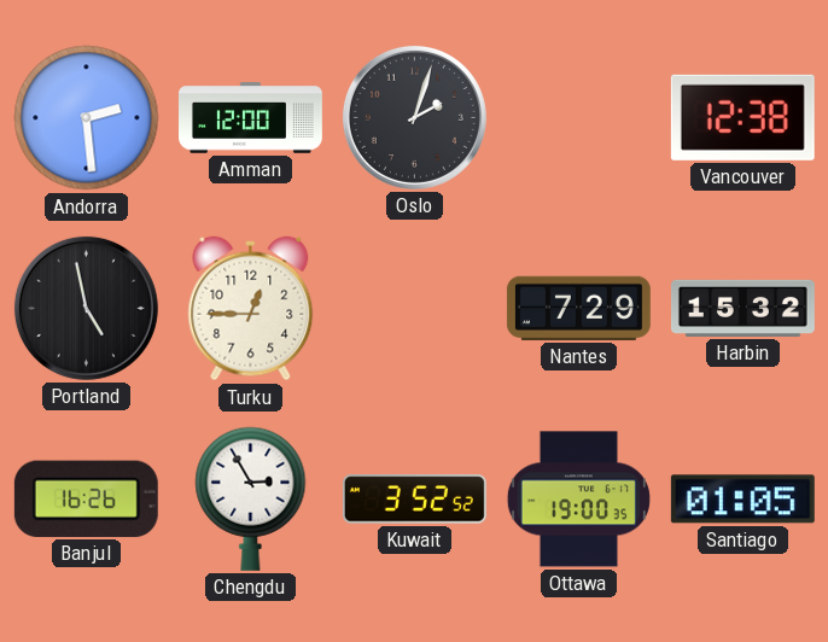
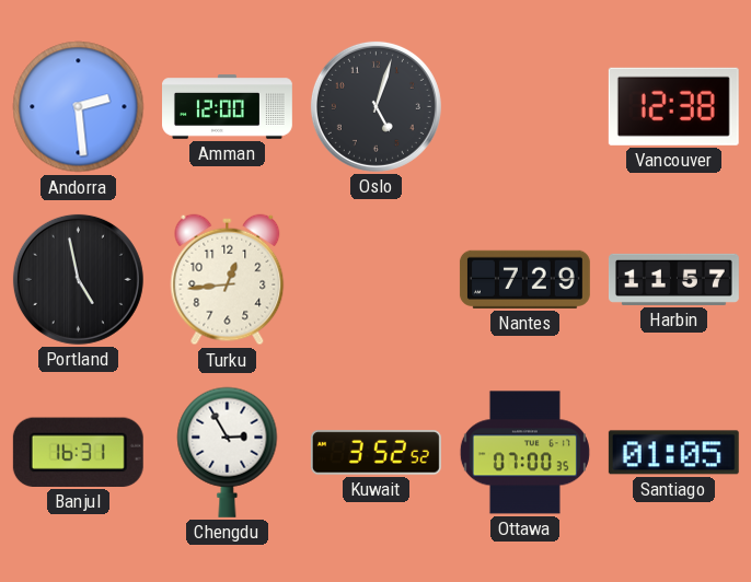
Oslo: 2:03 -> 5:03
Turku: 12:45 -> 12:44
Harbin: 15:32 -> 11:57
Banjul: 16:26 -> 16:31
Ottawa: 19:00 -> 07:00
